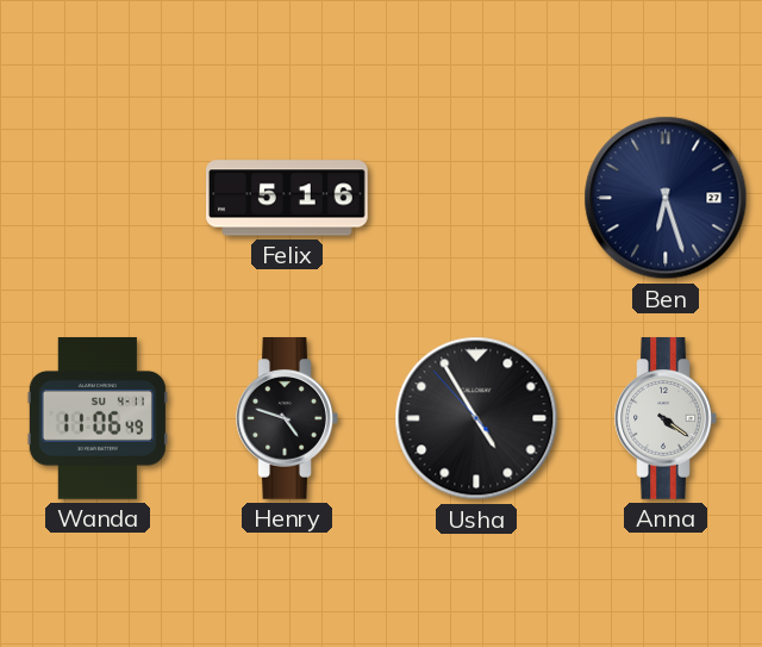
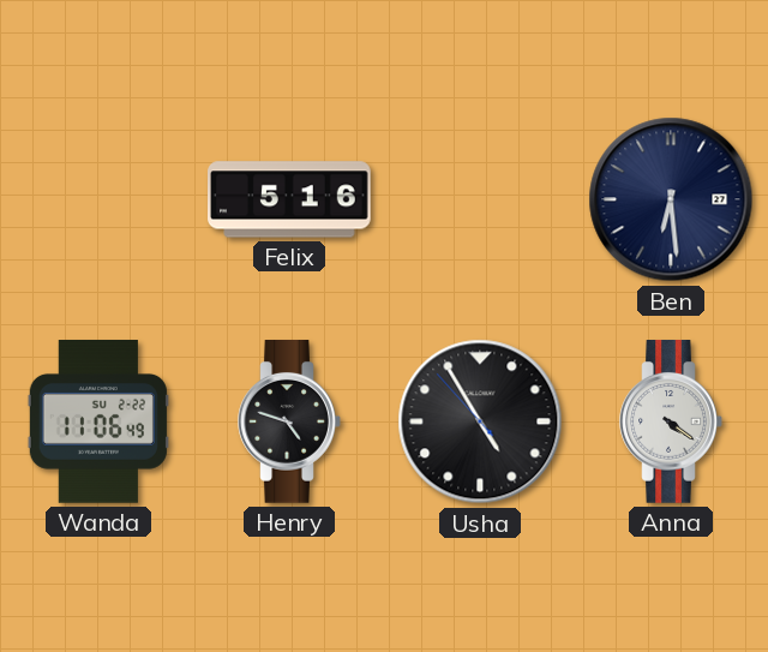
Ben: 6:27 -> 6:29
Wanda date: SU 4-11 -> SU 2-22
